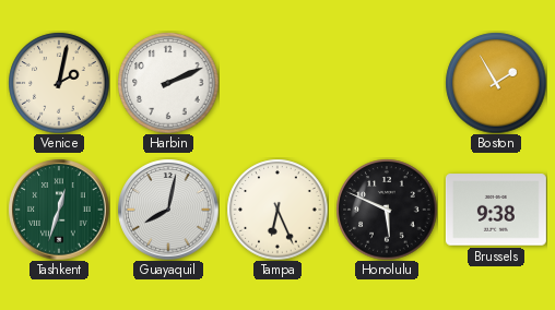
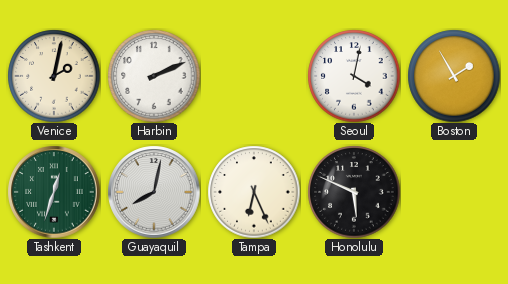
Seoul: none -> 4:02
Brussels: 9:38 -> none
